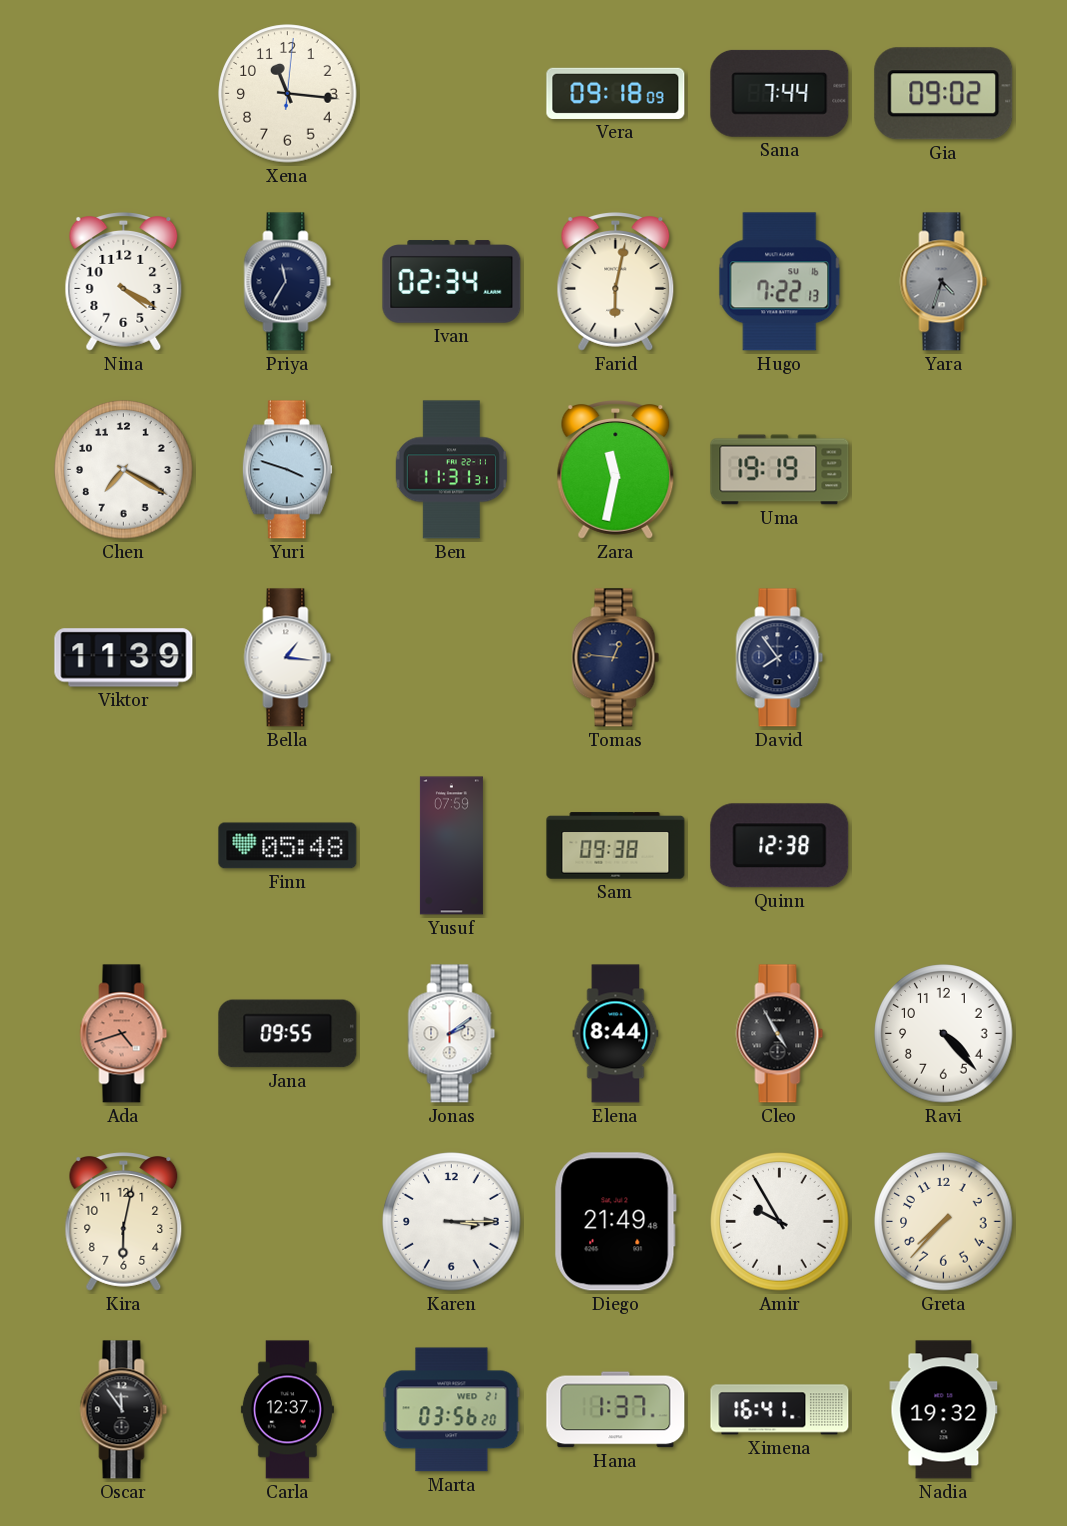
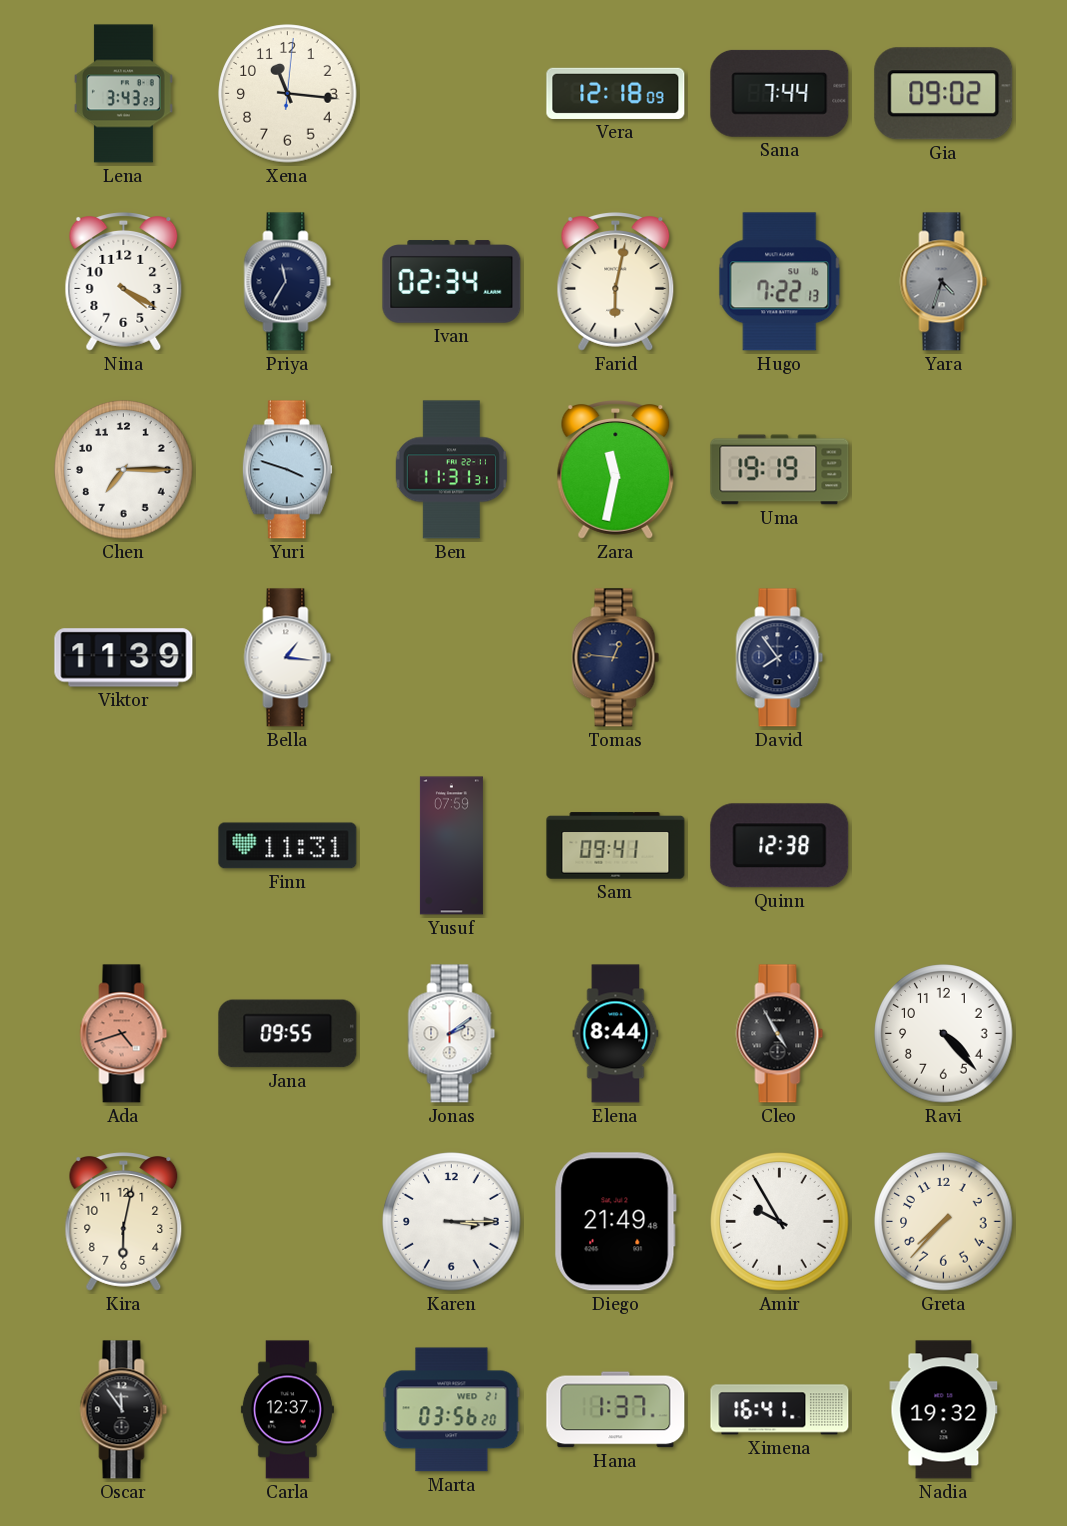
Lena: none -> 3:43
Vera: 09:18 -> 12:18
Chen: 7:20 -> 7:15
Finn: 05:48 -> 11:31
Sam: 09:38 -> 09:41
